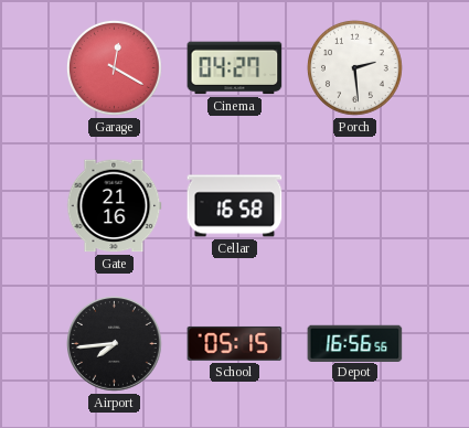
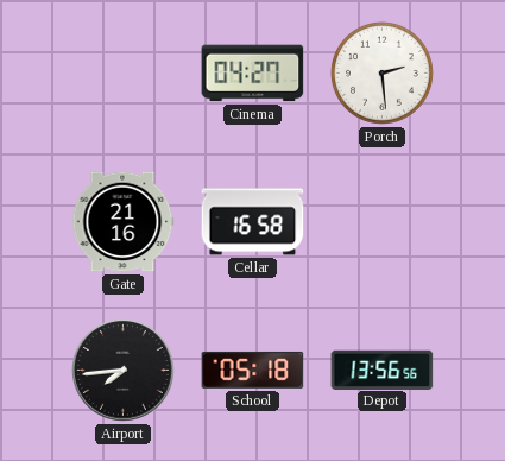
Garage: 12:20 -> none
School: 05:15 -> 05:18
Depot: 16:56 -> 13:56
